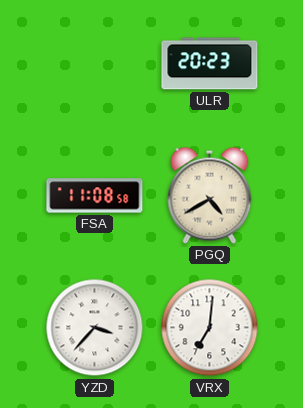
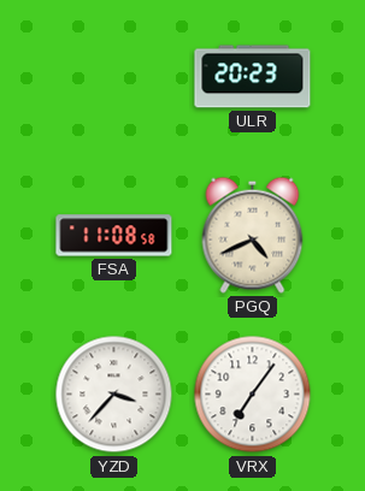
PGQ: 4:40 -> 4:41
VRX: 7:01 -> 7:06
